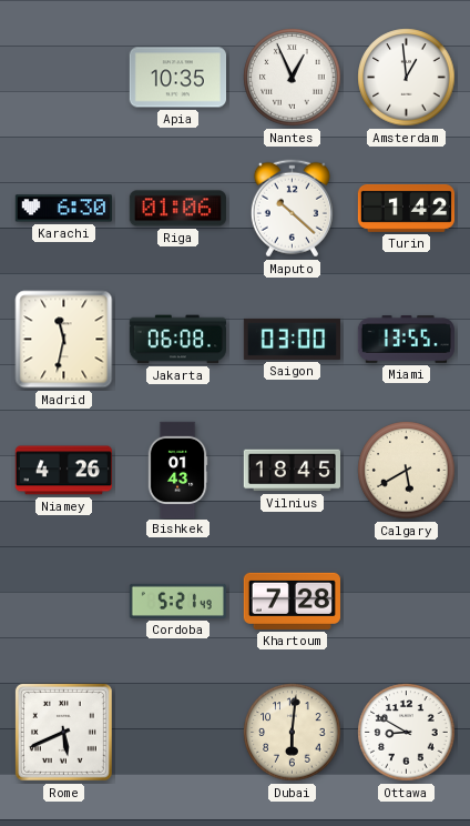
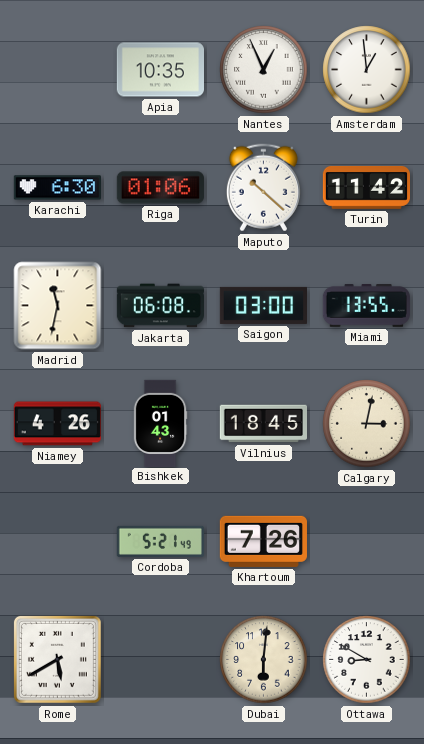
Turin: 1:42 -> 11:42
Calgary: 5:40 -> 3:02
Khartoum: 7:28 -> 7:26
Rome: 5:41 -> 5:40
